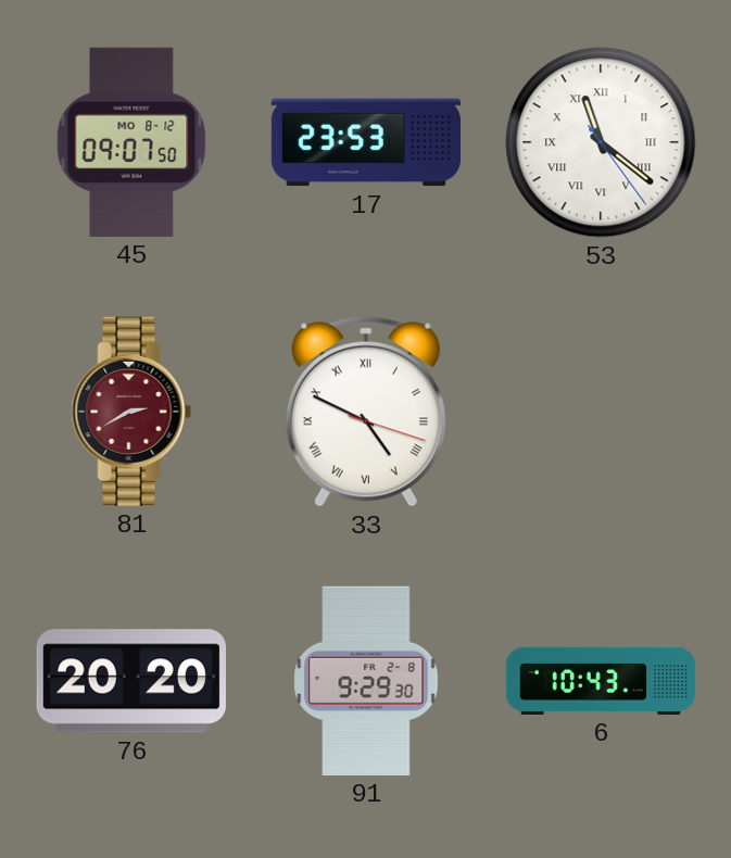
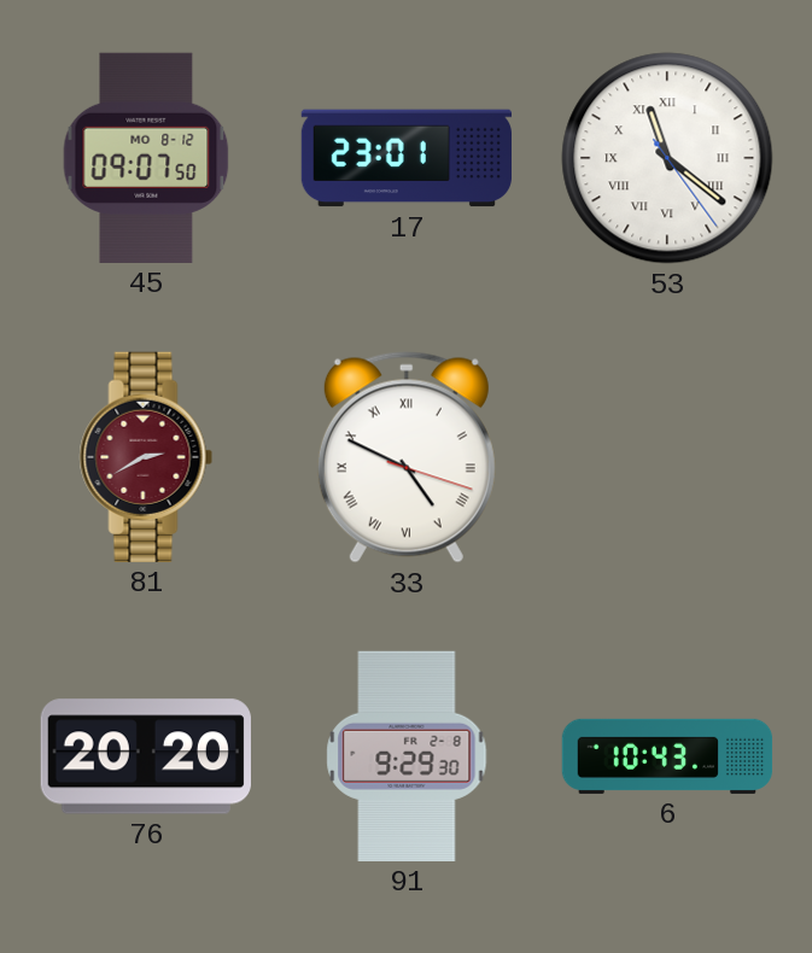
17: 23:53 -> 23:01
